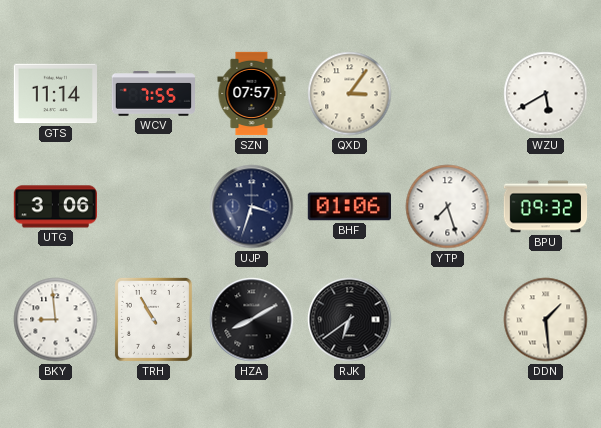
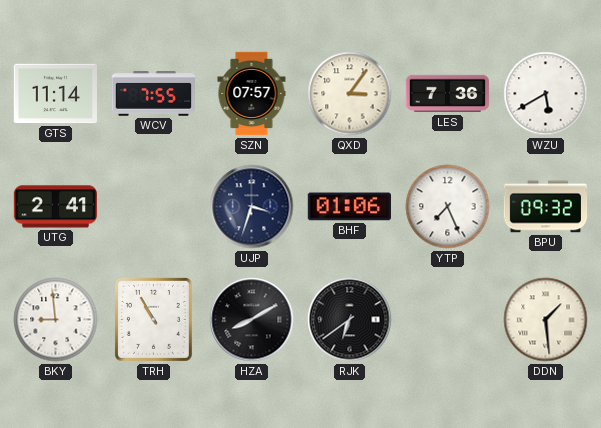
LES: none -> 7:36
UTG: 3:06 -> 2:41
YTP: 7:27 -> 7:26
